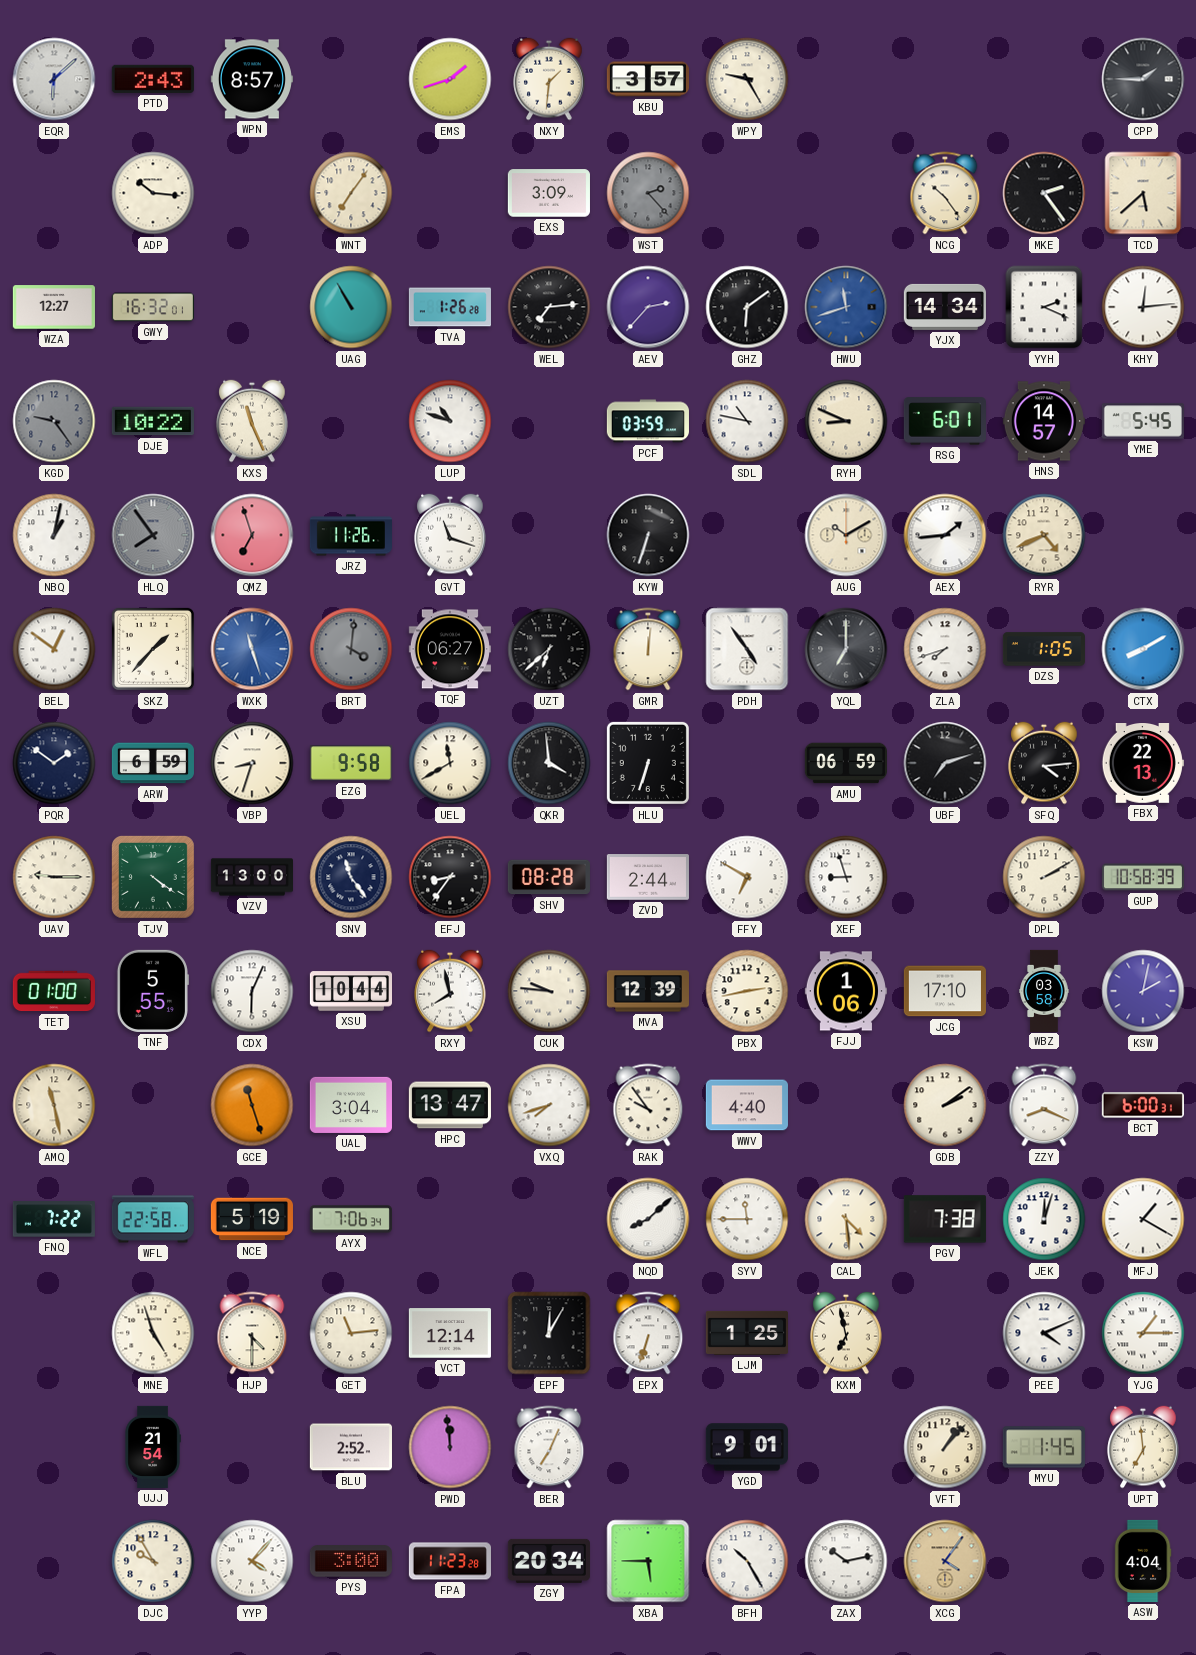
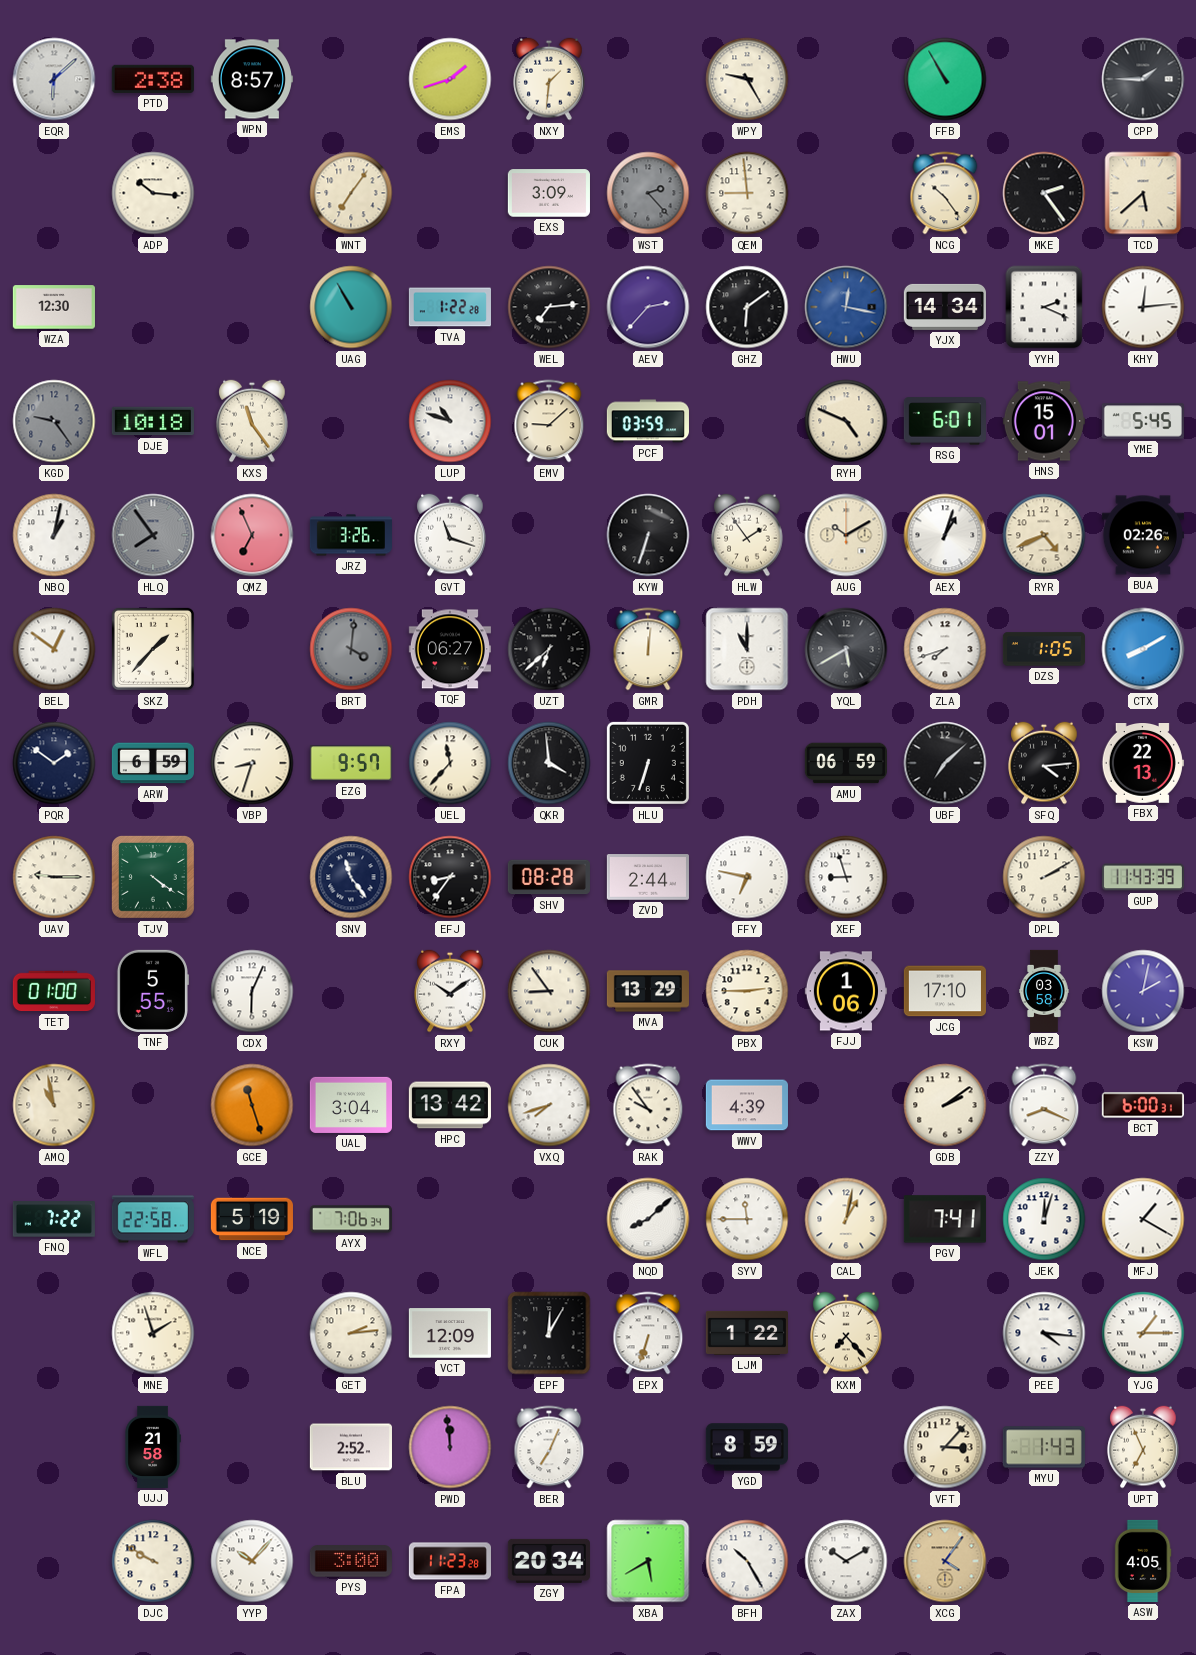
PTD: 2:43 -> 2:38
KBU: 3:57 -> none
FFB: none -> 10:55
QEM: none -> 8:59
WZA: 12:27 -> 12:30
GWY: 16:32 -> none
TVA: 1:26 -> 1:22
HWU: 11:42 -> 12:17
DJE: 10:22 -> 10:18
KXS: 11:26 -> 11:24
EMV: none -> 9:08
SDL: 10:47 -> none
RYH: 8:49 -> 4:49
HNS: 14:57 -> 15:01
QMZ: 6:57 -> 6:56
JRZ: 11:26 -> 3:26
HLW: none -> 1:54
AEX: 1:44 -> 1:03
BUA: none -> 02:26
WXK: 11:27 -> none
PDH: 4:54 -> 11:00
YQL: 7:00 -> 5:40
EZG: 9:58 -> 9:57
UEL: 11:40 -> 11:37
UBF: 7:12 -> 7:08
VZV: 13:00 -> none
FFY: 6:50 -> 6:47
GUP: 10:58 -> 11:43
XSU: 10:44 -> none
RXY: 7:58 -> 10:09
CUK: 9:46 -> 8:54
MVA: 12:39 -> 13:29
PBX: 2:43 -> 2:45
AMQ: 11:28 -> 10:58
HPC: 13:47 -> 13:42
WWV: 4:40 -> 4:39
CAL: 4:29 -> 1:02
PGV: 7:38 -> 7:41
MNE: 4:57 -> 1:57
HJP: 4:30 -> none
GET: 11:14 -> 2:14
VCT: 12:14 -> 12:09
LJM: 1:25 -> 1:22
KXM: 6:58 -> 7:23
PEE: 4:11 -> 4:16
UJJ: 21:54 -> 21:58
YGD: 9:01 -> 8:59
VFT: 1:07 -> 3:07
MYU: 1:45 -> 1:43
UPT: 6:59 -> 6:56
DJC: 9:55 -> 9:50
YYP: 4:07 -> 10:07
XBA: 5:45 -> 5:40
ZAX: 10:13 -> 10:10
ASW: 4:04 -> 4:05
